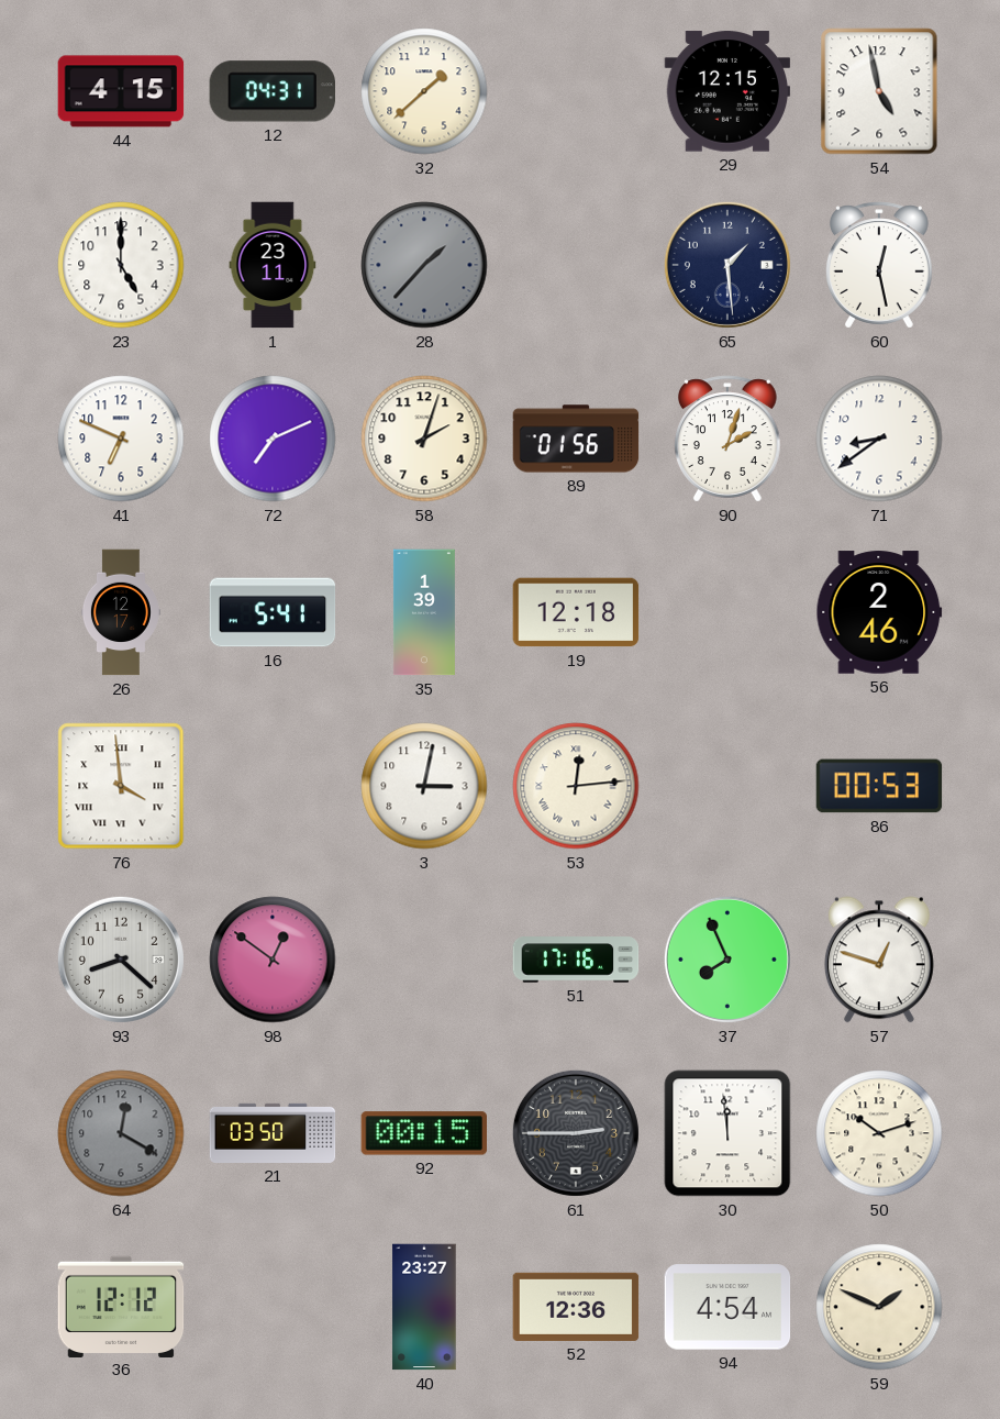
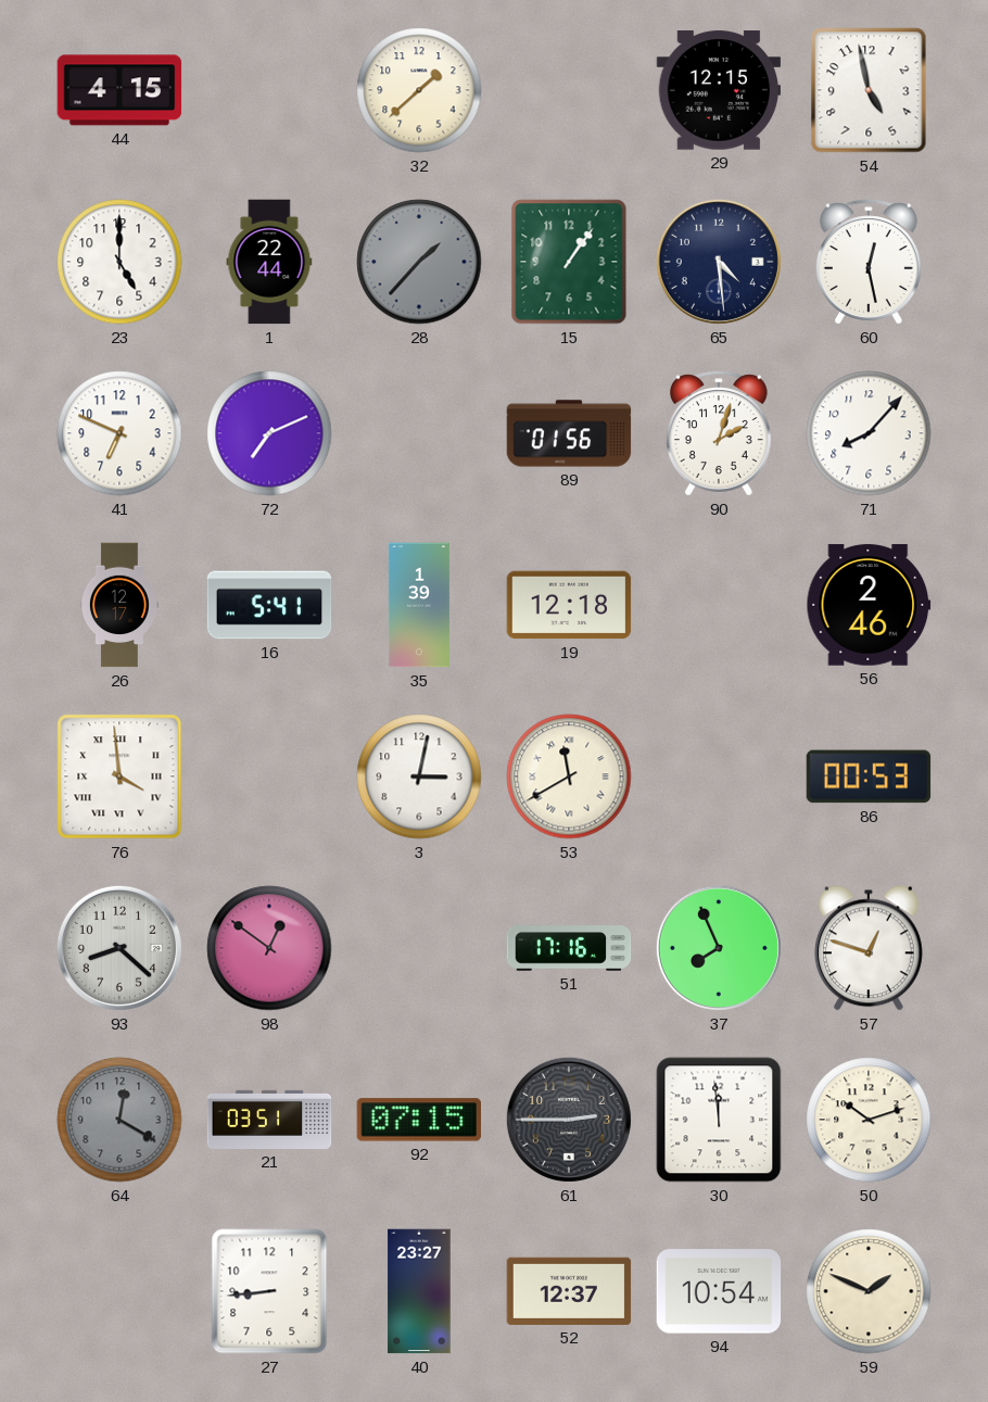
12: 04:31 -> none
1: 23:11 -> 22:44
15: none -> 1:06
65: 1:29 -> 4:29
58: 2:03 -> none
71: 8:39 -> 8:07
53: 12:14 -> 11:40
21: 03:50 -> 03:51
92: 00:15 -> 07:15
36: 12:12 -> none
27: none -> 8:44
52: 12:36 -> 12:37
94: 4:54 -> 10:54
